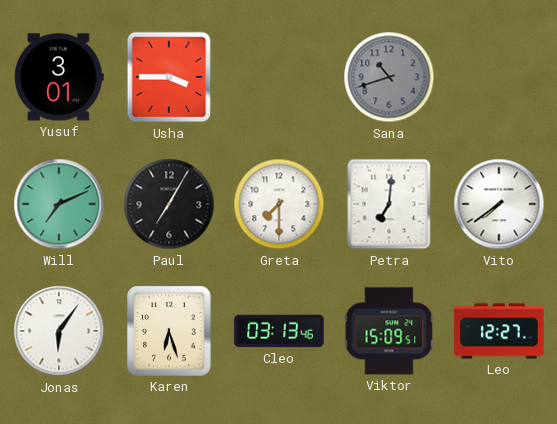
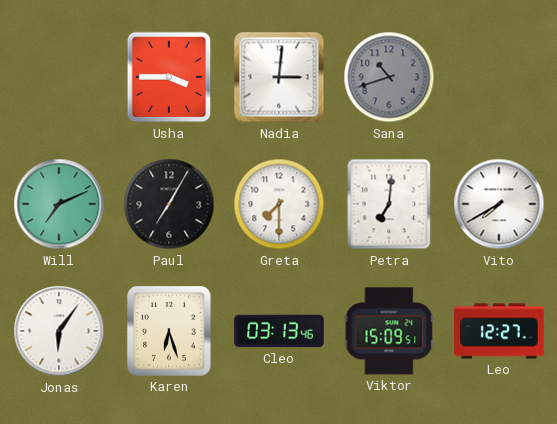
Yusuf: 3:01 -> none
Nadia: none -> 3:01
Vito: 7:39 -> 7:40
